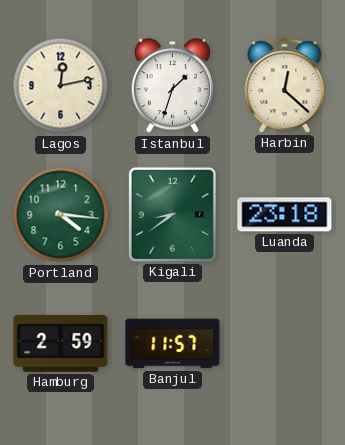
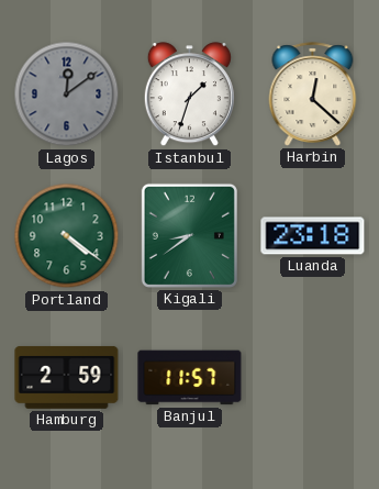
Lagos: 12:13 -> 12:09
Lagos dial: cream -> grey
Portland: 4:16 -> 4:21
